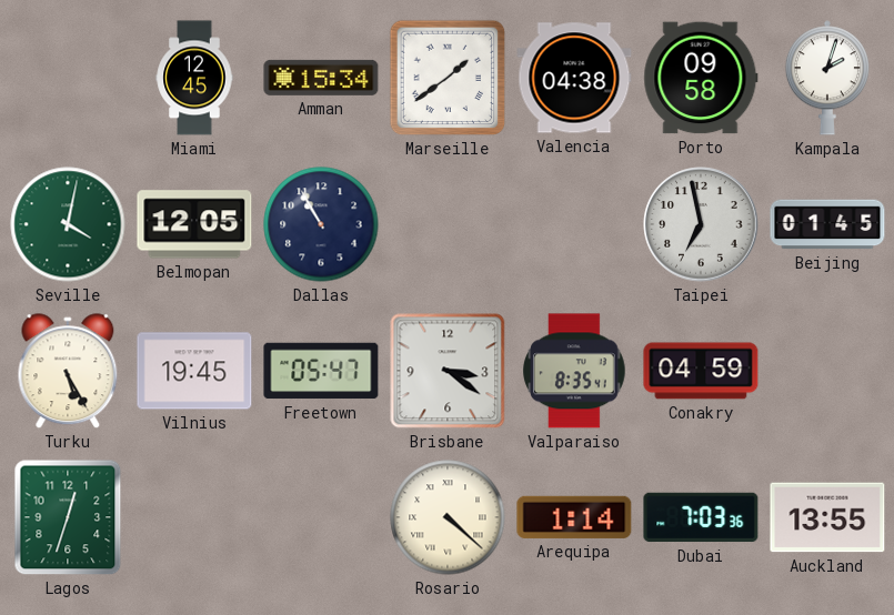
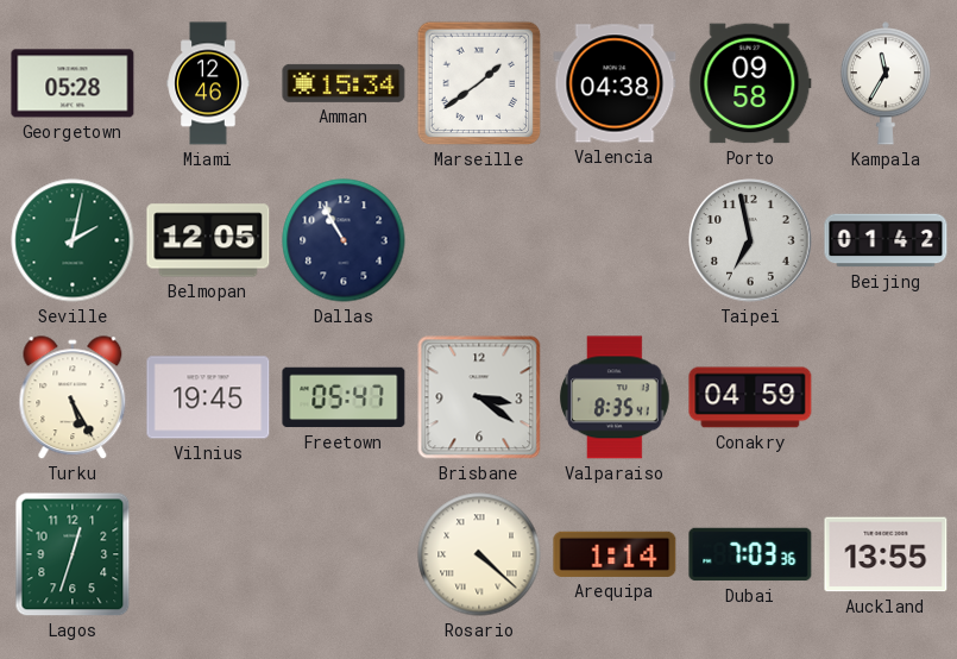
Georgetown: none -> 05:28
Miami: 12:45 -> 12:46
Kampala: 2:03 -> 11:35
Seville: 4:02 -> 2:02
Beijing: 01:45 -> 01:42
